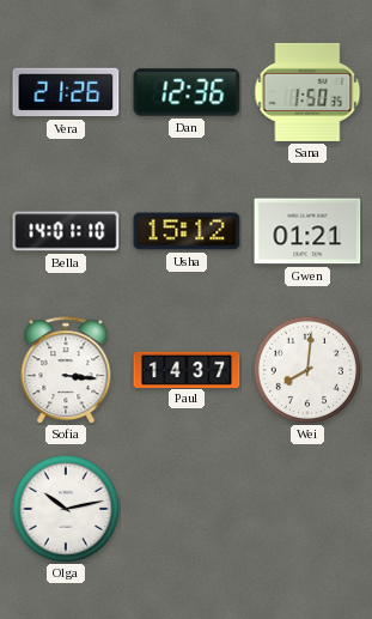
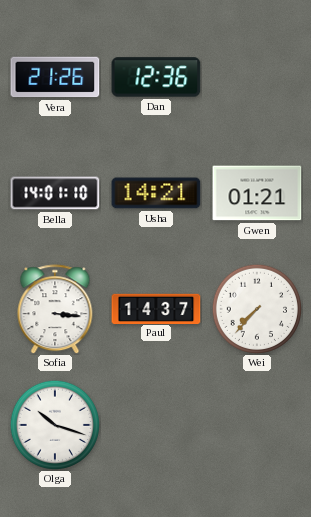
Sana: 1:50 -> none
Usha: 15:12 -> 14:21
Wei: 8:01 -> 7:37
Olga: 10:13 -> 10:18
